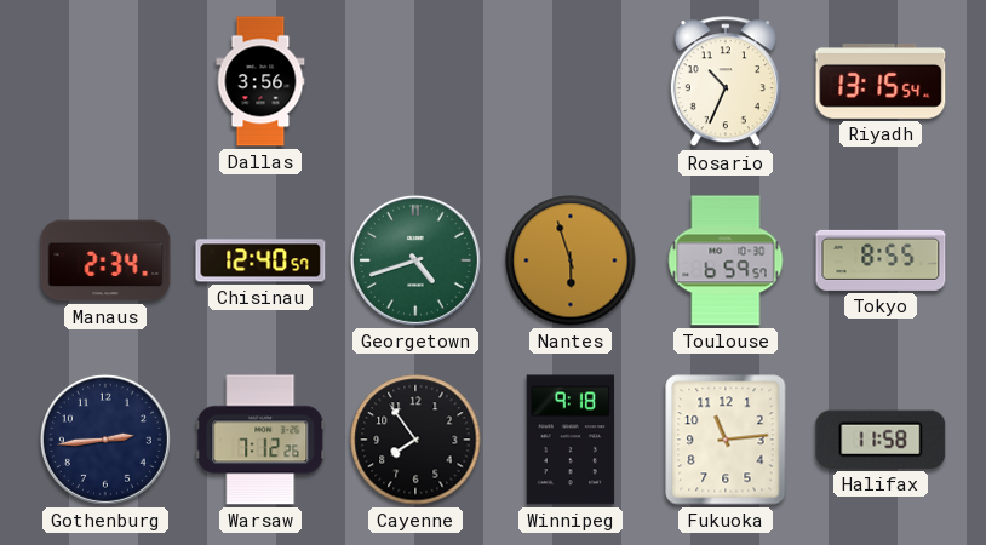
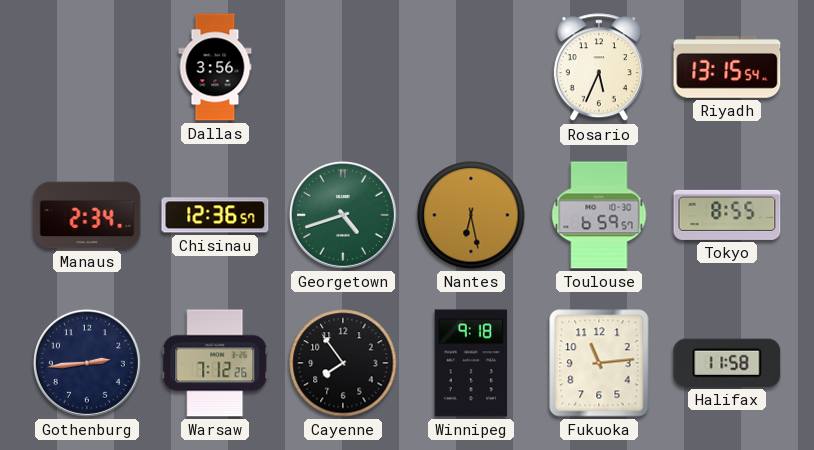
Rosario: 10:34 -> 5:34
Chisinau: 12:40 -> 12:36
Nantes: 5:57 -> 6:28
